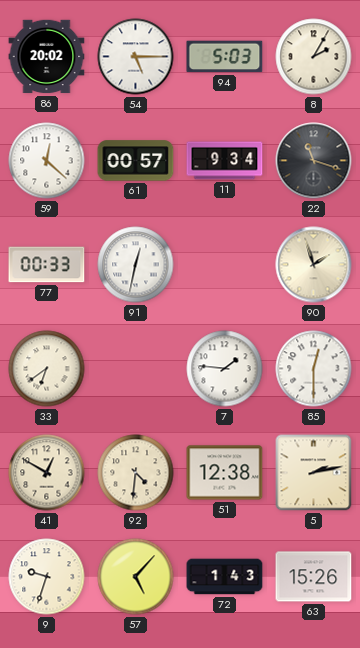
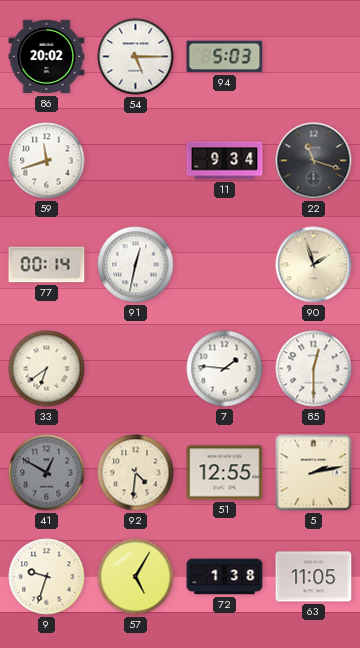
8: 2:05 -> none
59: 12:22 -> 11:42
61: 00:57 -> none
77: 00:33 -> 00:14
41 dial: cream -> grey
51: 12:38 -> 12:55
57: 5:07 -> 5:05
72: 1:43 -> 1:38
63: 15:26 -> 11:05
